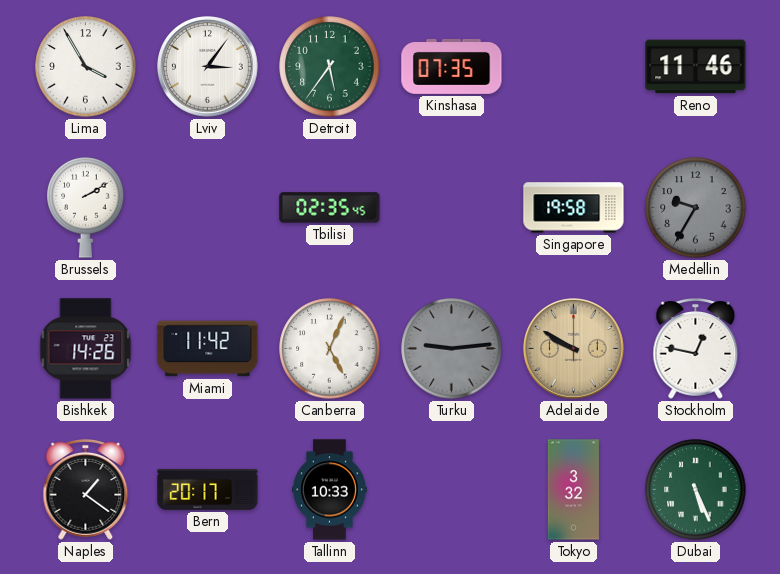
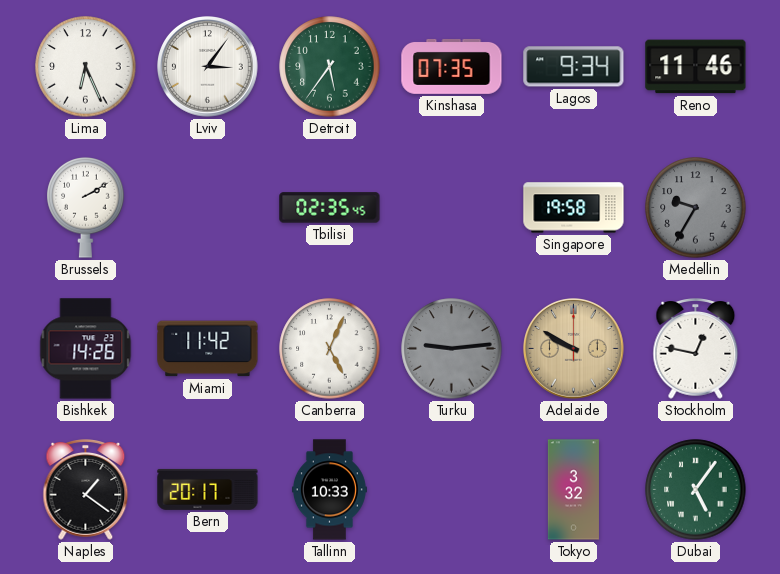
Lima: 3:55 -> 6:26
Lagos: none -> 9:34
Dubai: 5:26 -> 5:06
